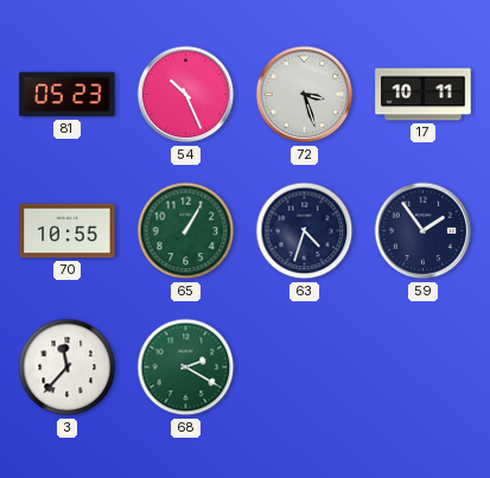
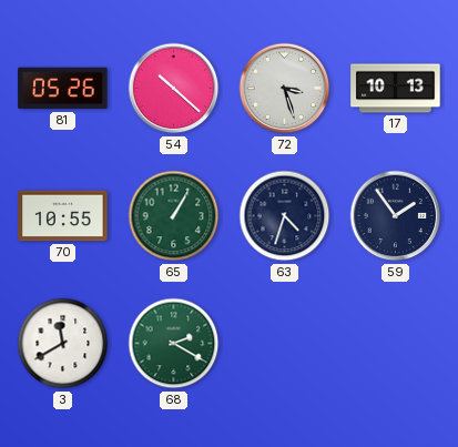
81: 05:23 -> 05:26
54: 10:26 -> 10:22
17: 10:11 -> 10:13
3: 11:37 -> 11:40
